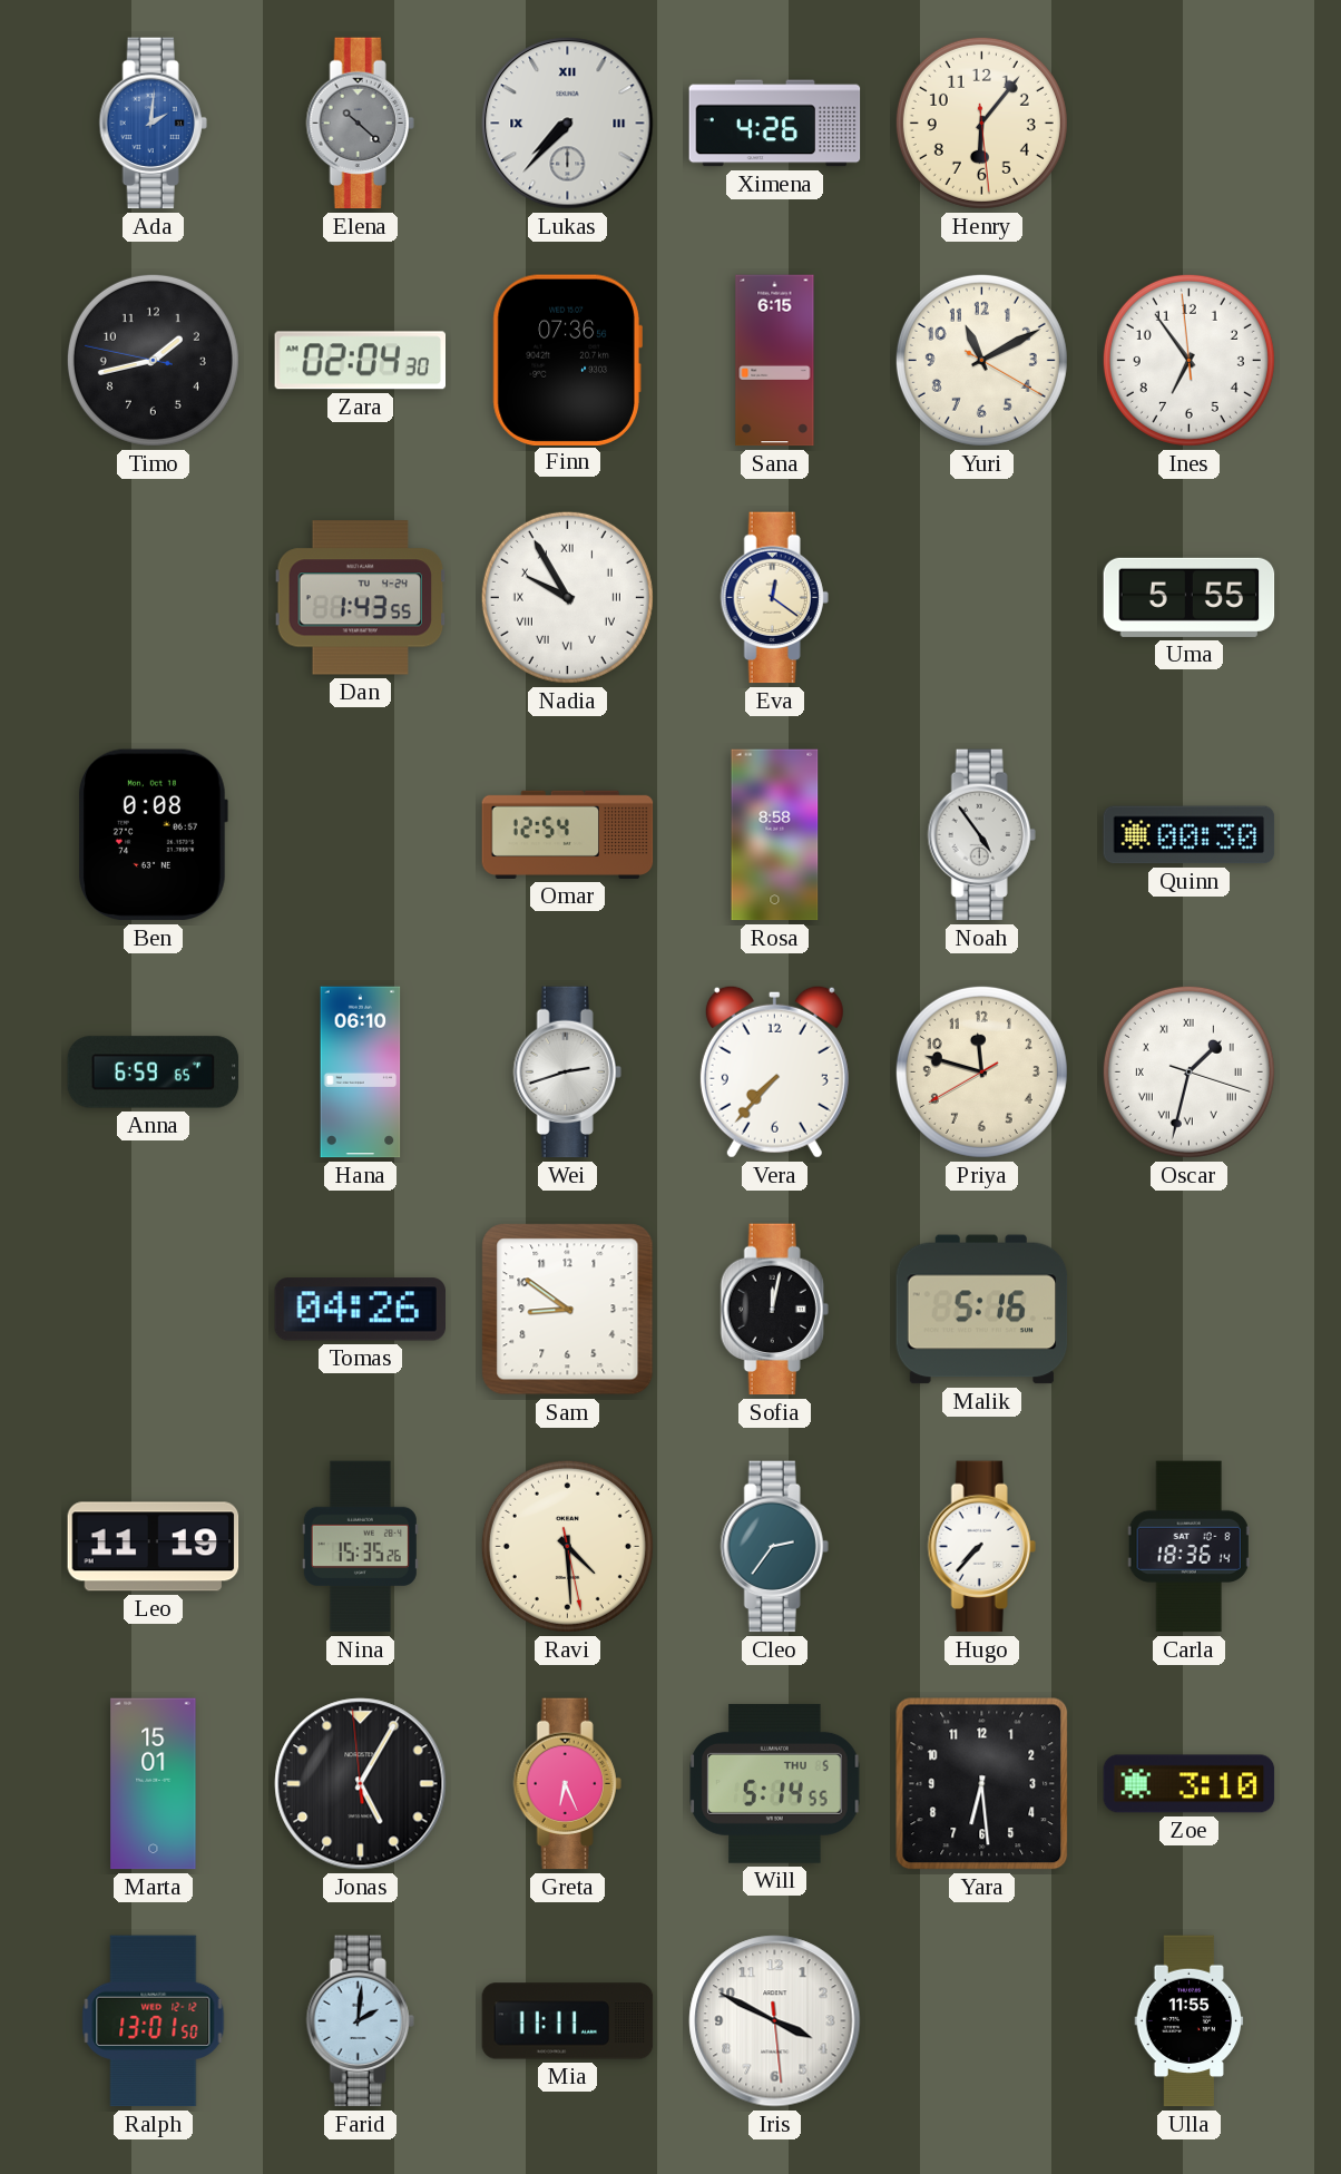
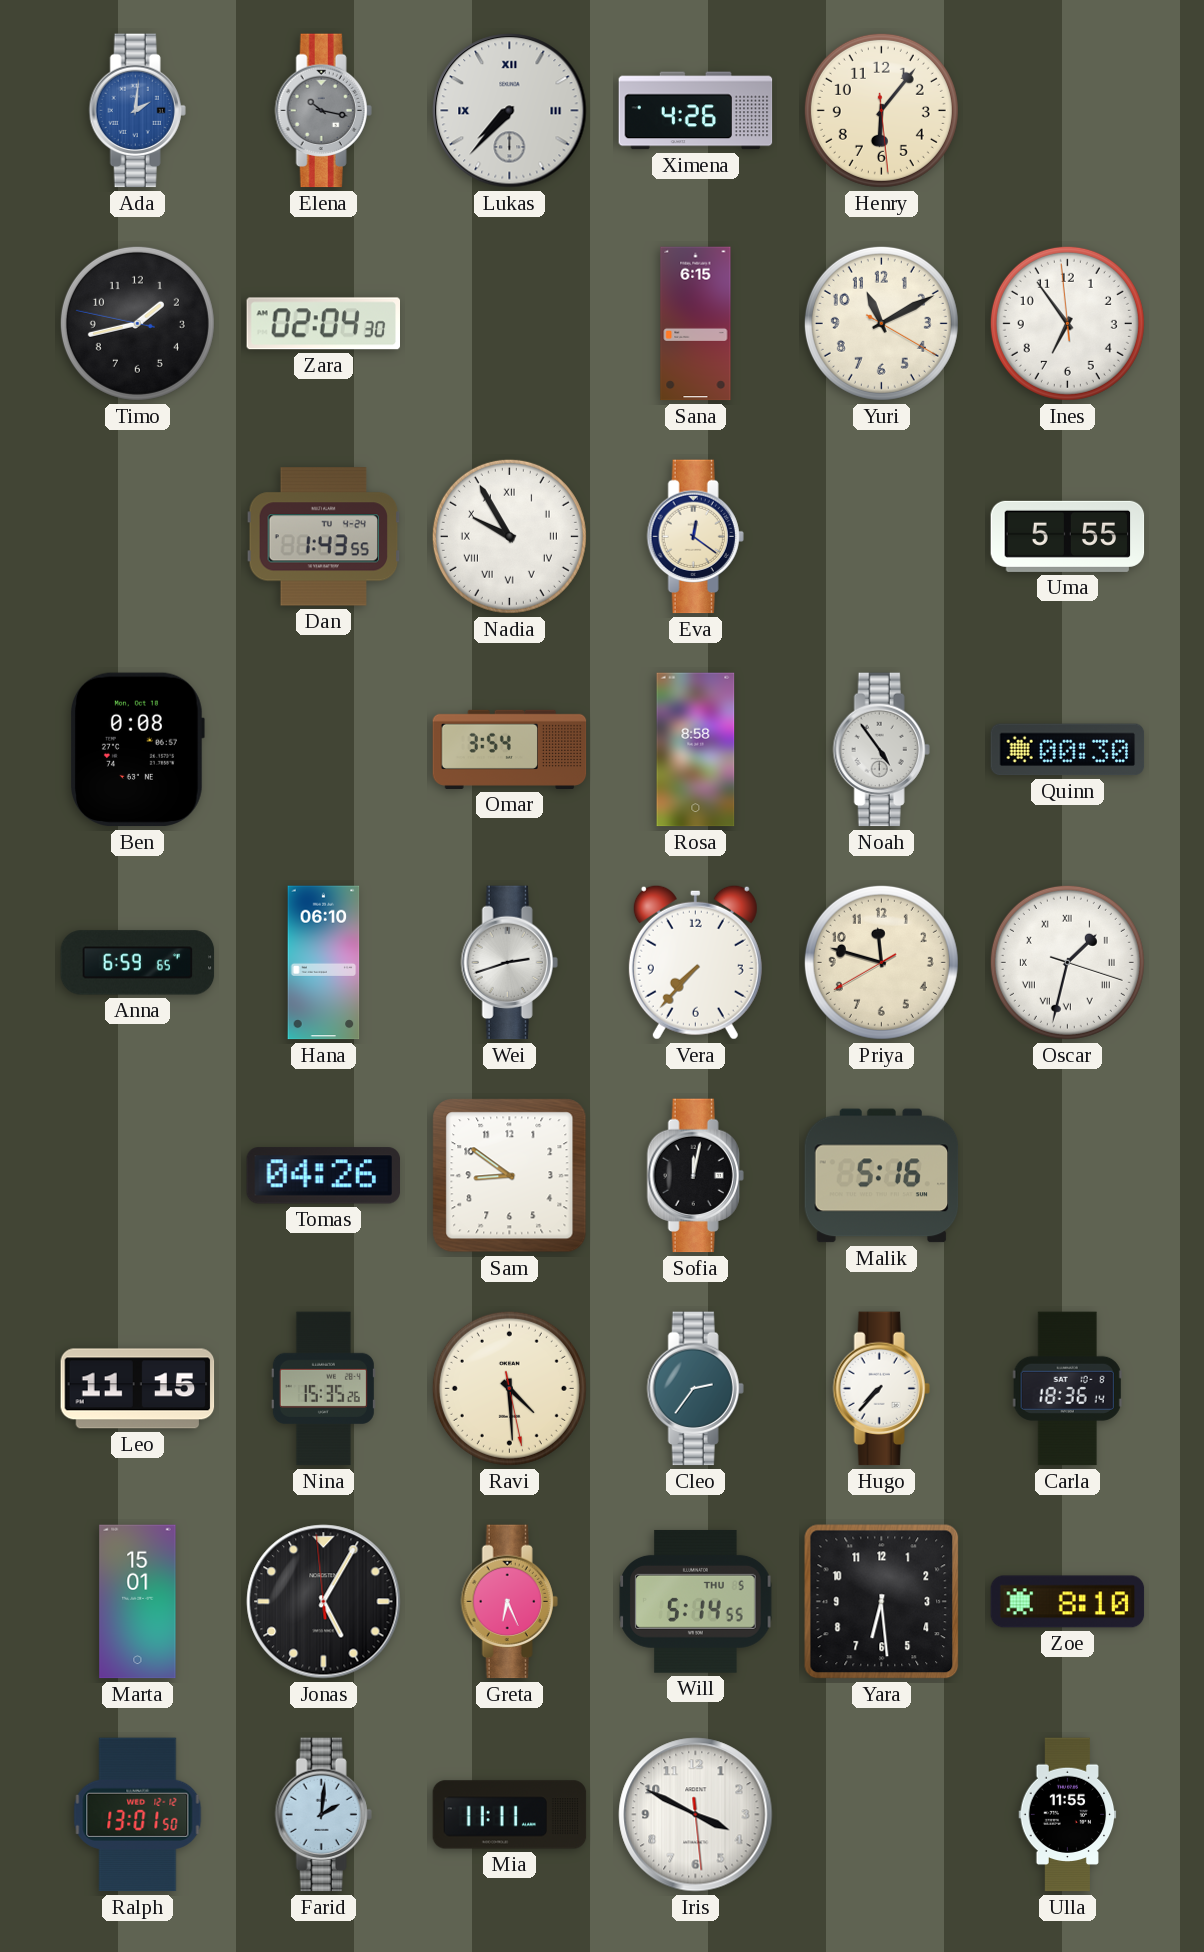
Elena: 10:22 -> 10:17
Finn: 07:36 -> none
Omar: 12:54 -> 3:54
Leo: 11:19 -> 11:15
Zoe: 3:10 -> 8:10
